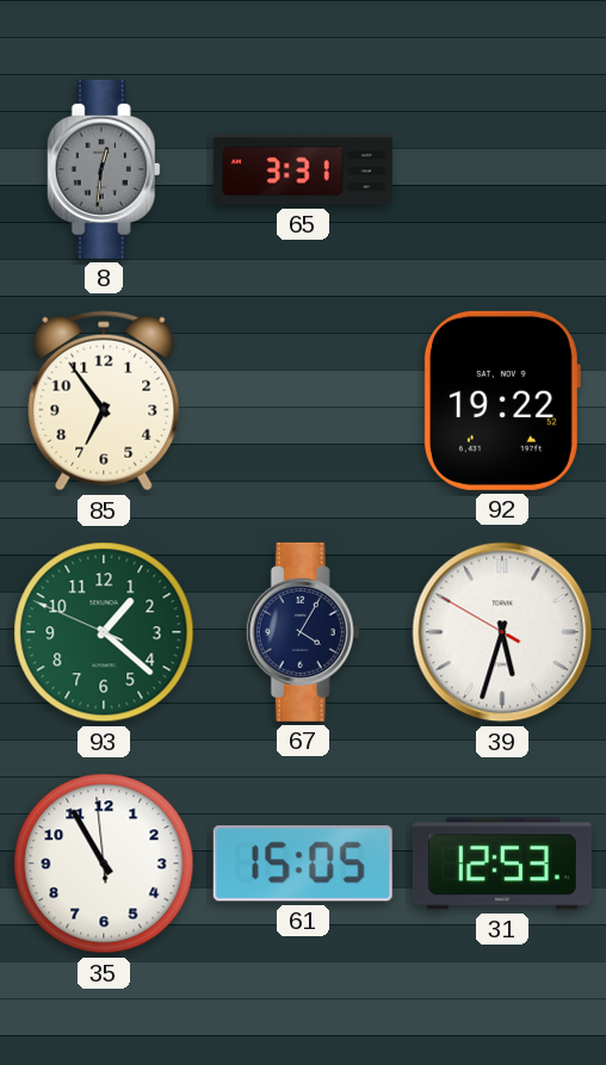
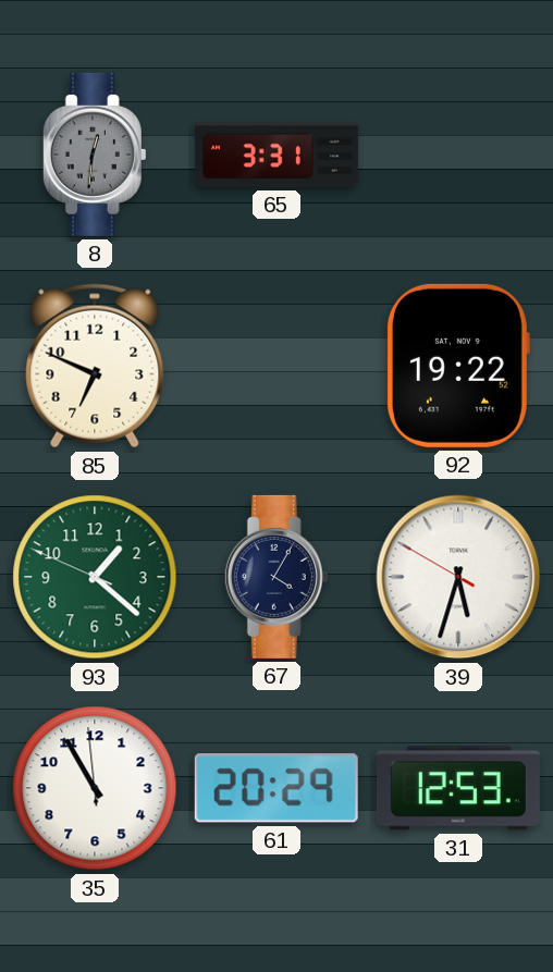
85: 6:54 -> 6:49
61: 15:05 -> 20:29
